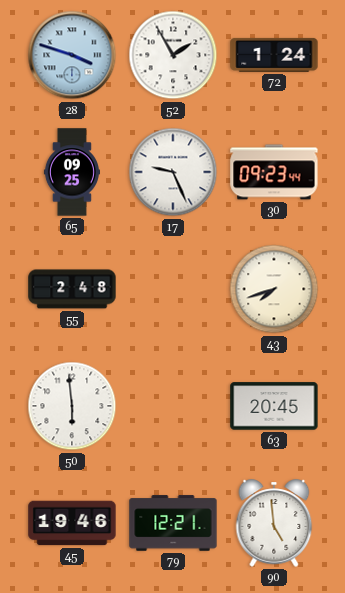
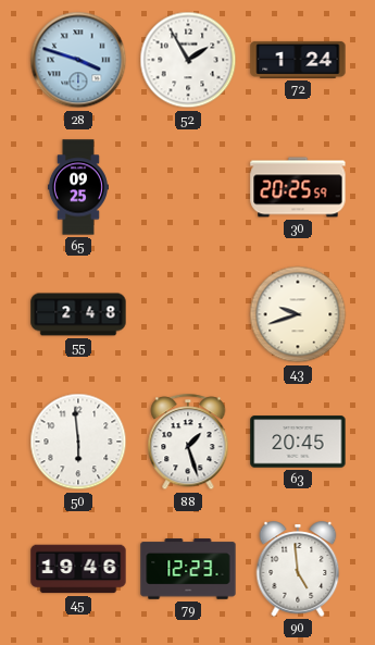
17: 9:26 -> none
30: 09:23 -> 20:25
43: 7:42 -> 9:42
88: none -> 1:27
79: 12:21 -> 12:23
